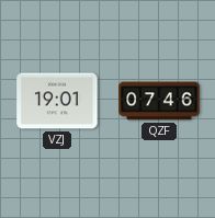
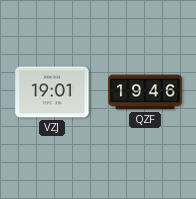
QZF: 07:46 -> 19:46
